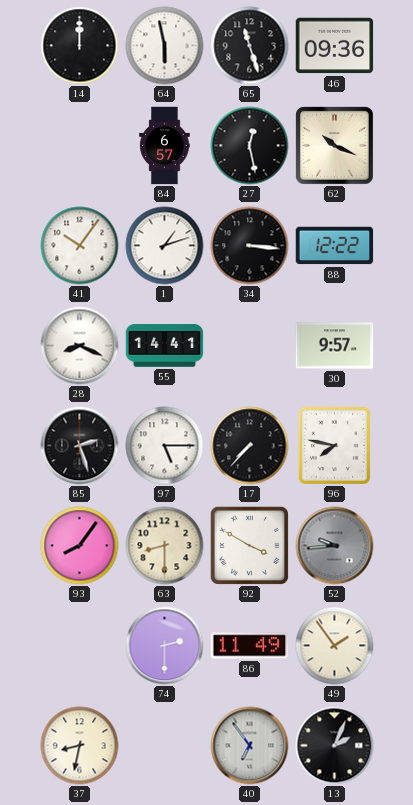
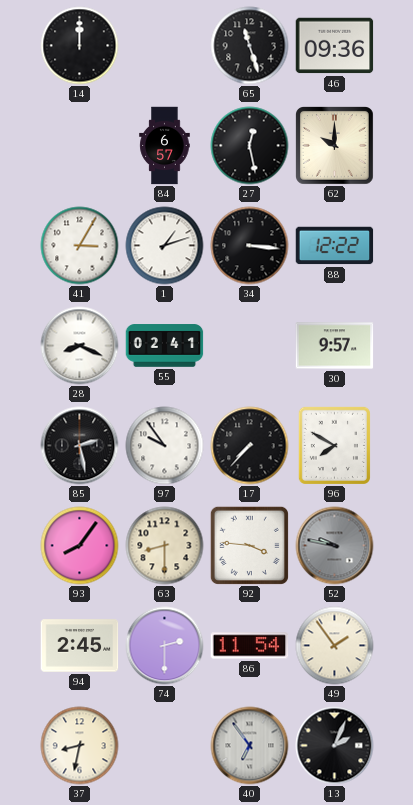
64: 5:58 -> none
62: 10:19 -> 10:00
41: 10:06 -> 3:05
55: 14:41 -> 02:41
85: 2:27 -> 2:28
97: 5:15 -> 9:54
96: 7:47 -> 7:50
92: 3:50 -> 3:46
52: 9:44 -> 9:47
94: none -> 2:45
86: 11:49 -> 11:54
